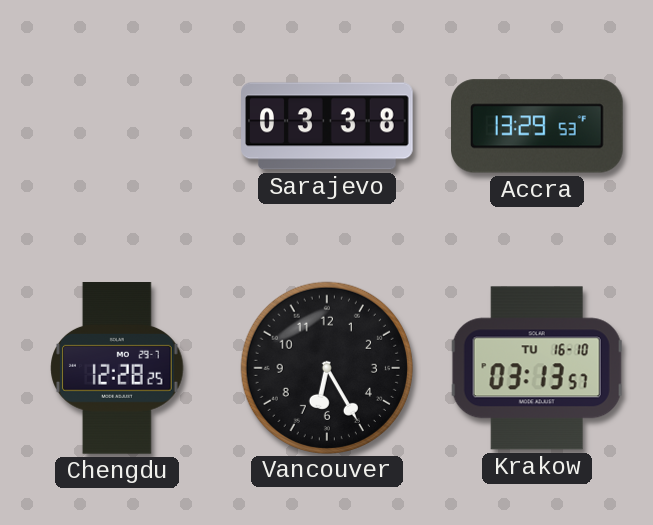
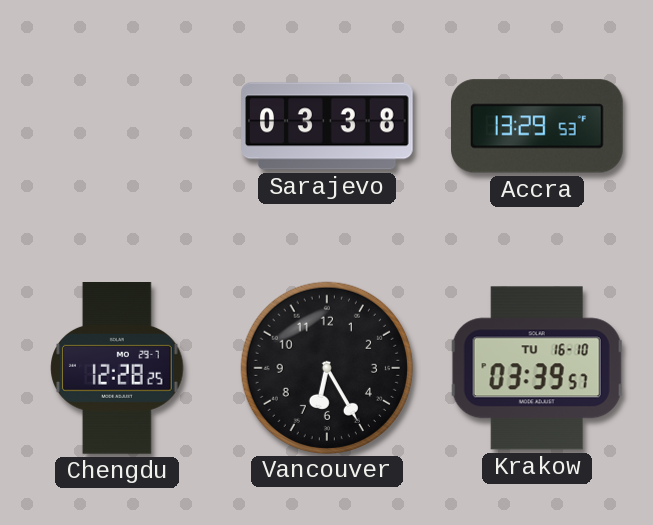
Krakow: 03:13 -> 03:39
